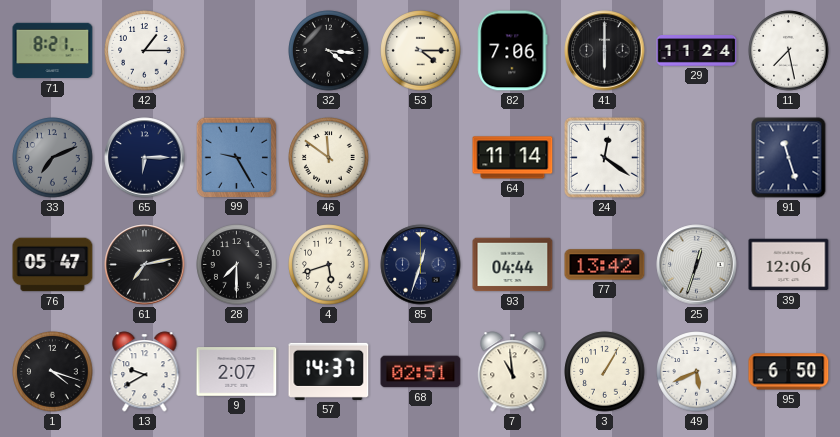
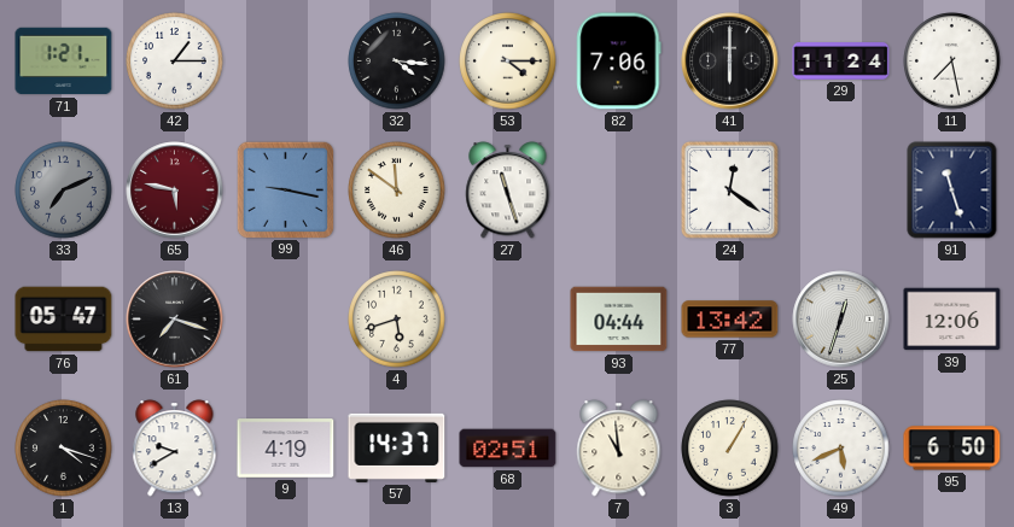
71: 8:21 -> 1:21
65: 6:15 -> 5:47
65 dial: navy -> burgundy
99: 9:25 -> 9:17
27: none -> 11:27
64: 11:14 -> none
61: 7:13 -> 7:18
28: 7:30 -> none
85: 12:33 -> none
9: 2:07 -> 4:19
